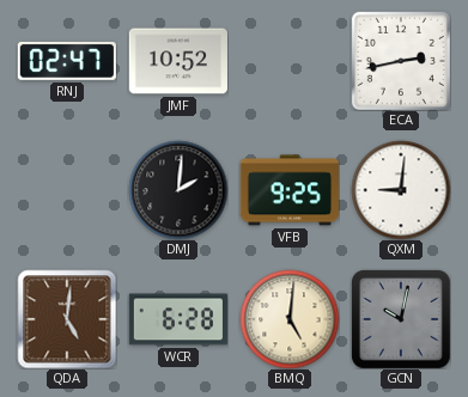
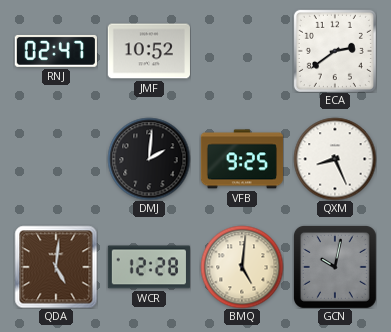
ECA: 2:43 -> 2:39
QXM: 9:01 -> 8:26
WCR: 6:28 -> 12:28
